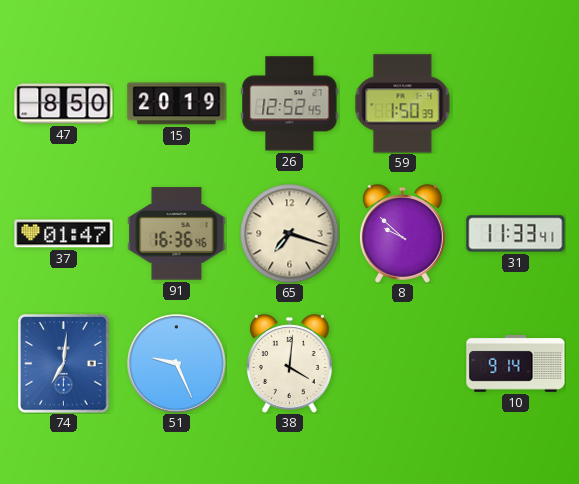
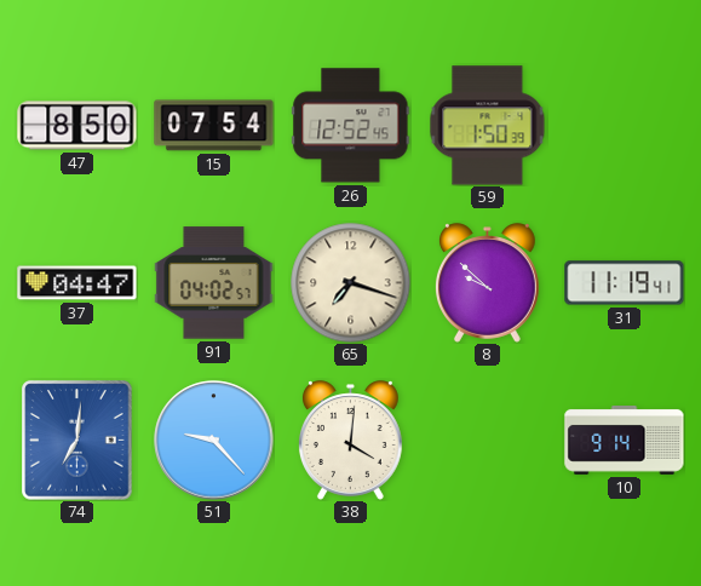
15: 20:19 -> 07:54
37: 01:47 -> 04:47
91: 16:36 -> 04:02
31: 11:33 -> 11:19
51: 9:26 -> 9:23
